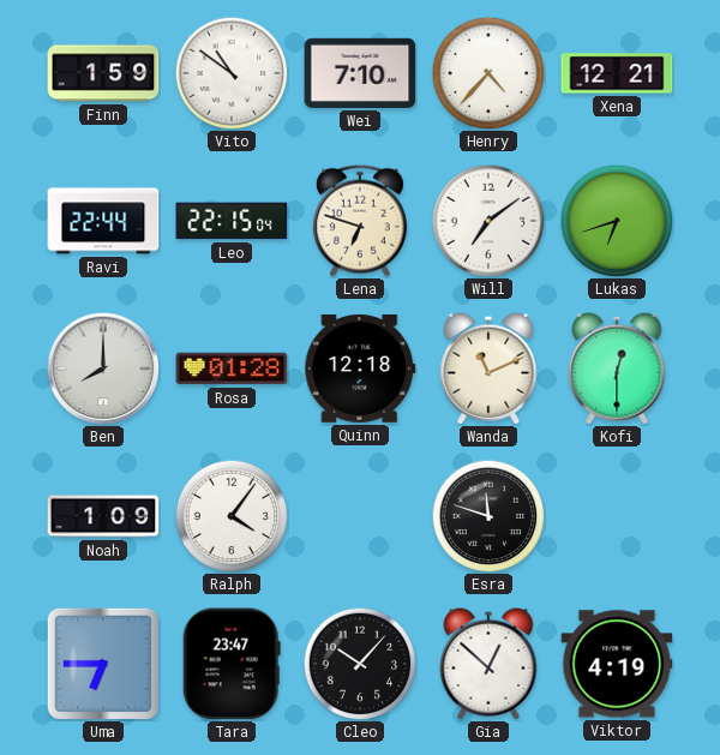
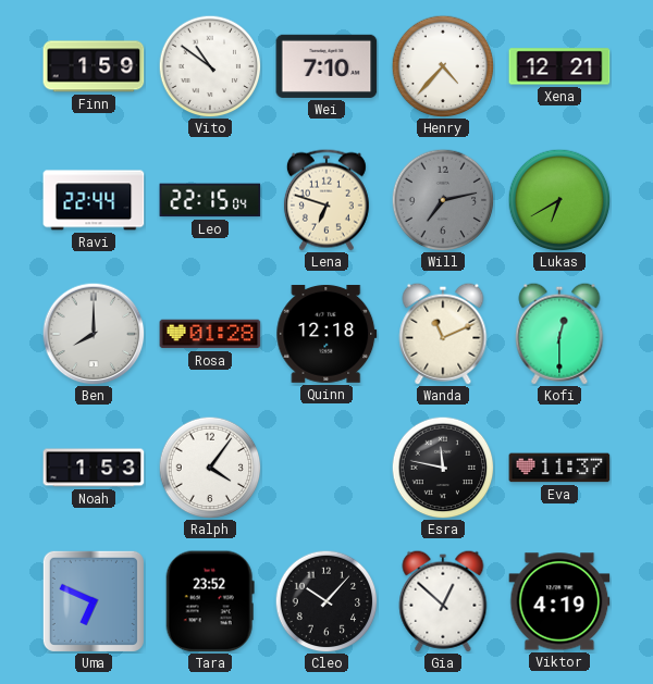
Will: 7:09 -> 7:13
Will dial: white -> grey
Lukas: 6:42 -> 6:40
Noah: 1:09 -> 1:53
Esra: 11:48 -> 11:47
Eva: none -> 11:37
Uma: 6:45 -> 6:49
Tara: 23:47 -> 23:52
